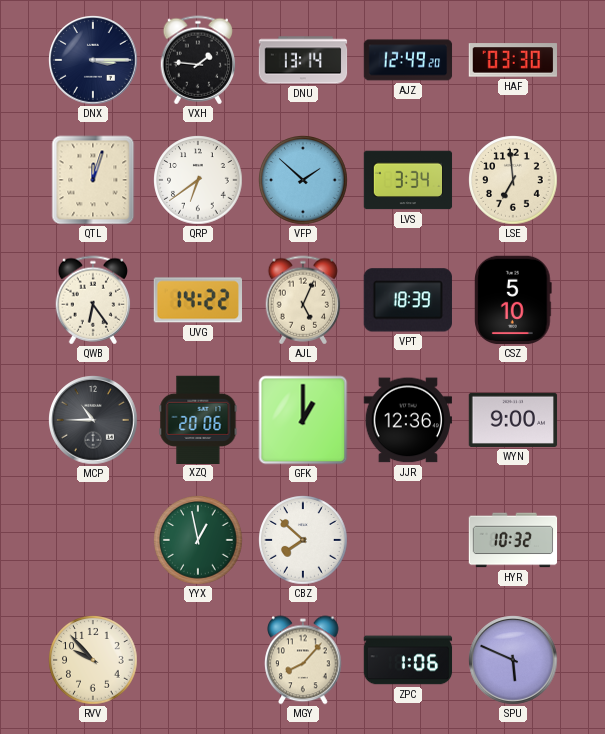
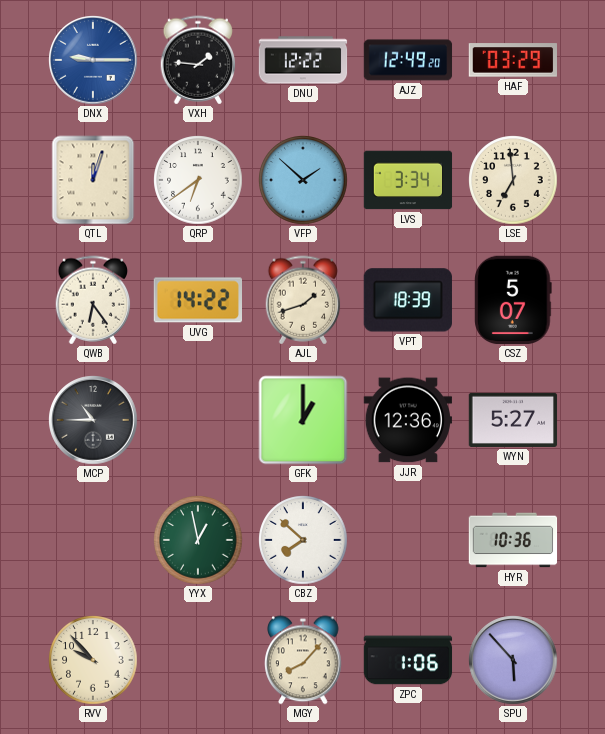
DNX: 3:15 -> 9:15
DNX dial: navy -> blue
DNU: 13:14 -> 12:22
HAF: 03:30 -> 03:29
AJL: 5:04 -> 1:42
CSZ: 5:10 -> 5:07
XZQ: 20:06 -> none
WYN: 9:00 -> 5:27
HYR: 10:32 -> 10:36
SPU: 5:49 -> 5:53
